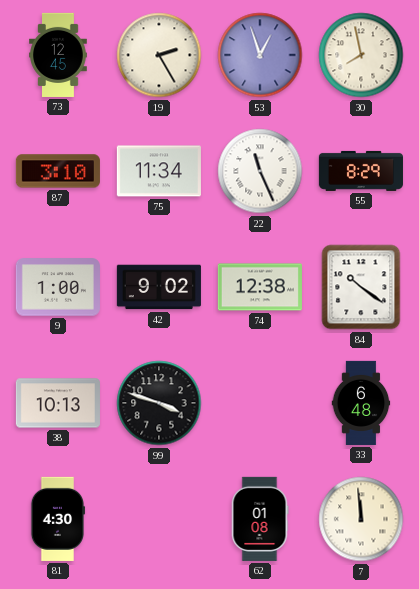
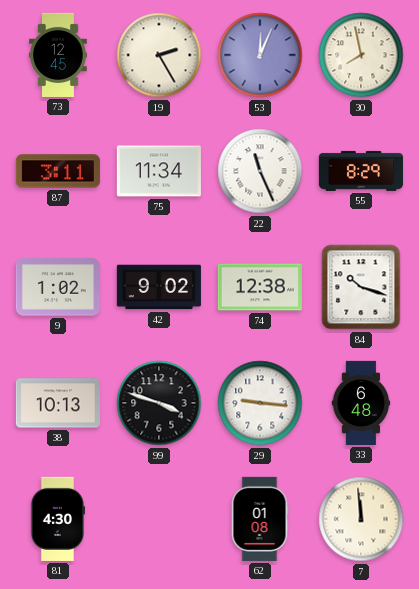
53: 12:57 -> 12:04
87: 3:10 -> 3:11
9: 1:00 -> 1:02
84: 10:21 -> 10:18
29: none -> 9:16
